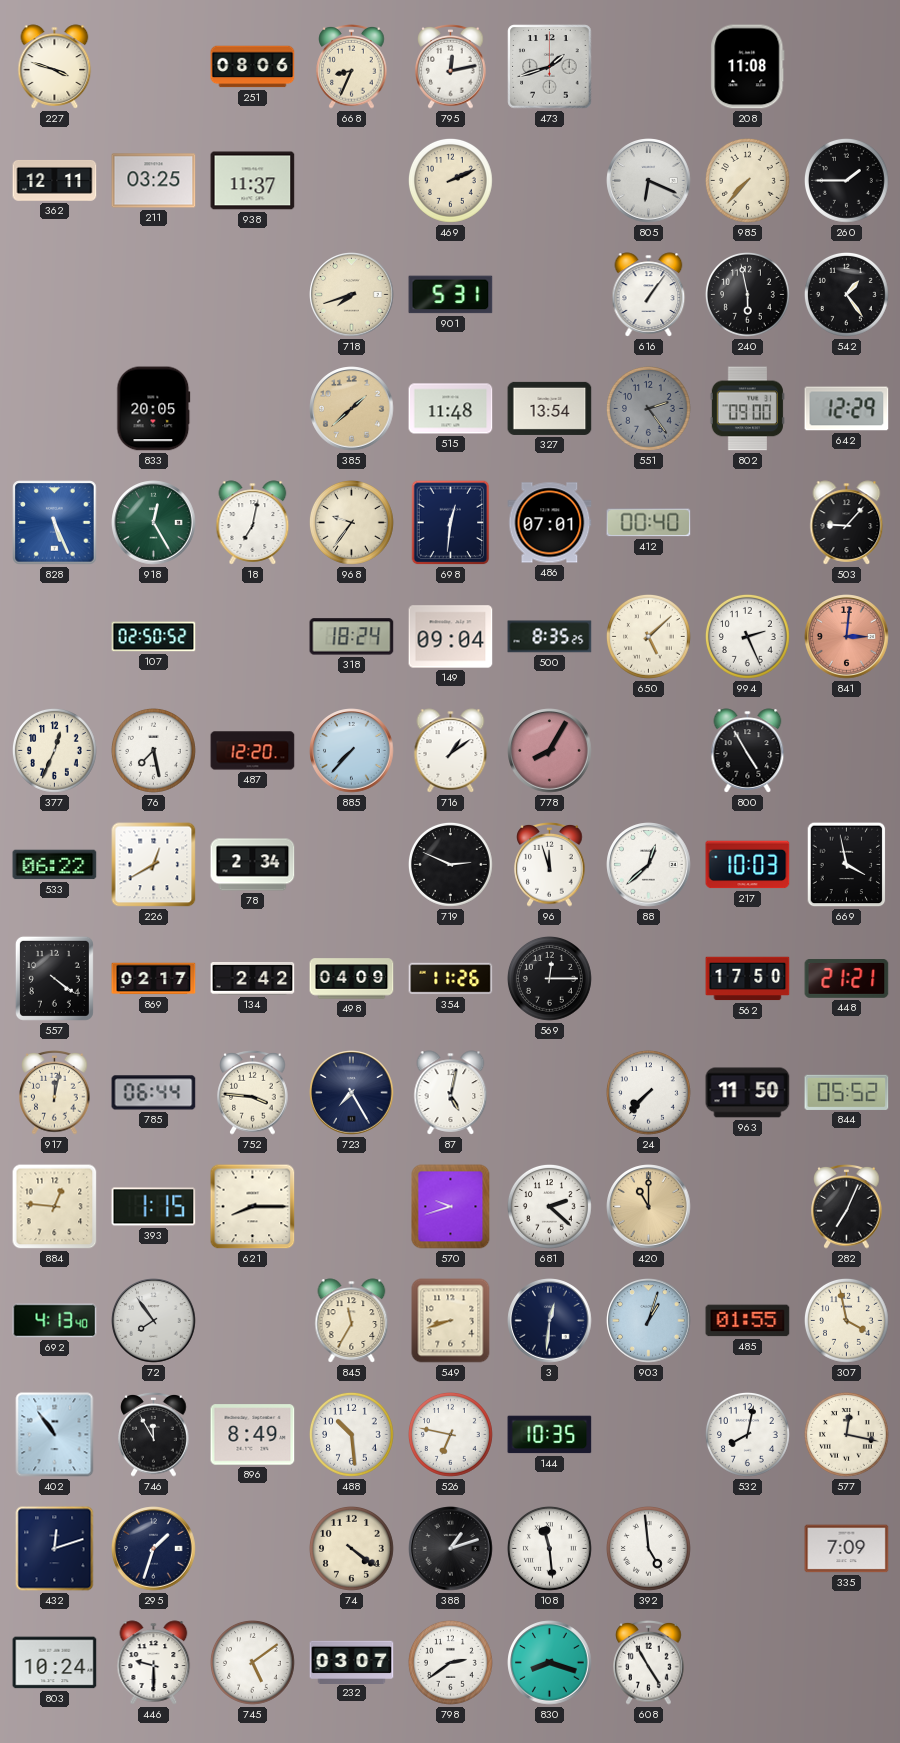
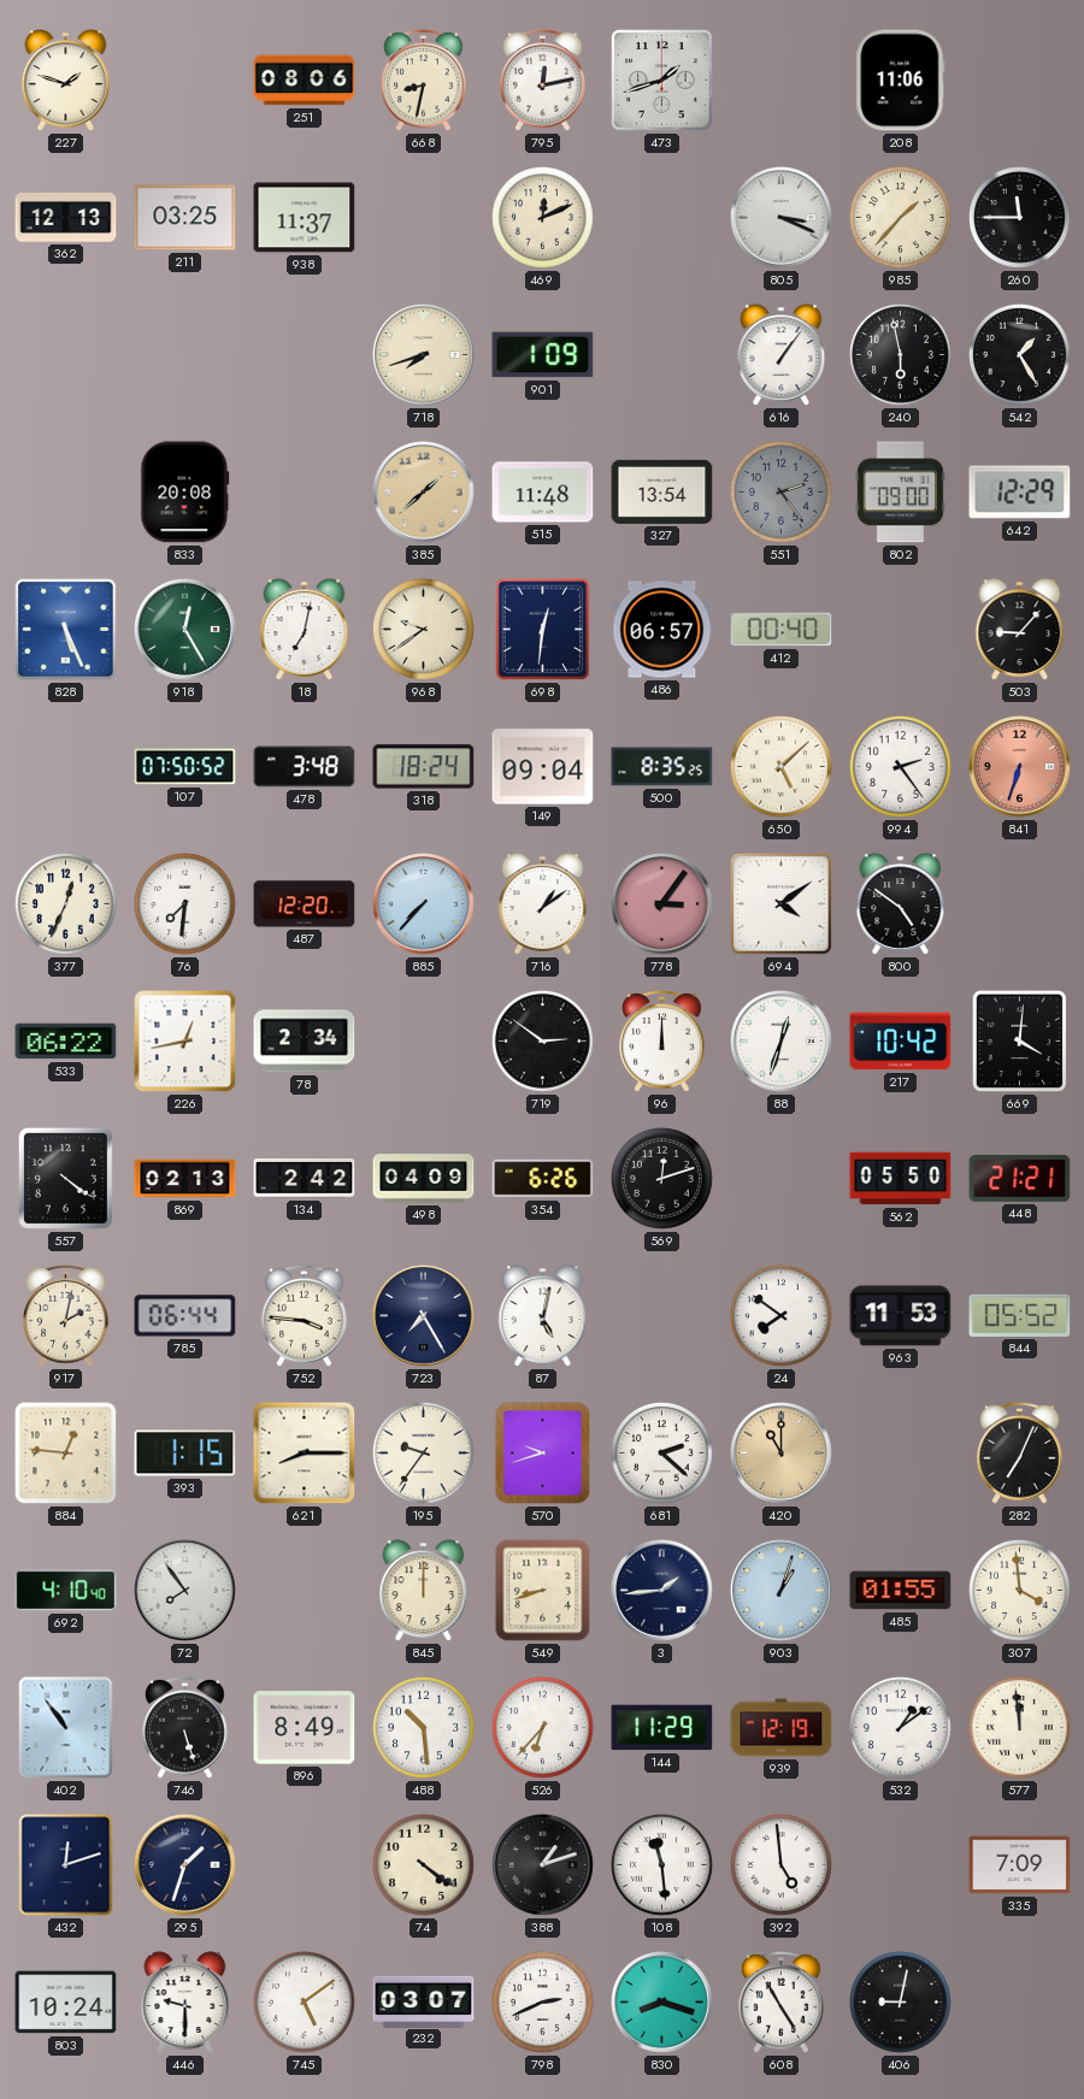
227: 3:48 -> 1:48
668: 8:34 -> 8:32
208: 11:08 -> 11:06
362: 12:11 -> 12:13
469: 2:11 -> 12:11
805: 6:19 -> 3:19
985: 7:37 -> 1:37
260: 1:45 -> 11:45
901: 5:31 -> 1:09
542: 1:24 -> 1:25
833: 20:05 -> 20:08
968: 9:36 -> 9:39
486: 07:01 -> 06:57
107: 02:50 -> 07:50
478: none -> 3:48
994: 2:26 -> 2:24
841: 3:01 -> 6:33
76: 7:28 -> 7:31
778: 8:05 -> 3:06
694: none -> 4:09
800: 4:55 -> 4:51
226: 12:40 -> 12:43
719: 2:49 -> 2:51
96: 11:57 -> 12:00
88: 12:38 -> 12:33
217: 10:03 -> 10:42
669: 3:58 -> 4:01
869: 02:17 -> 02:13
354: 11:26 -> 6:26
569: 12:15 -> 12:12
562: 17:50 -> 05:50
917: 12:02 -> 2:02
24: 7:37 -> 7:51
963: 11:50 -> 11:53
195: none -> 9:36
692: 4:13 -> 4:10
845: 11:35 -> 12:00
3: 12:31 -> 1:44
307: 3:58 -> 3:59
746: 11:55 -> 5:27
526: 6:47 -> 6:37
144: 10:35 -> 11:29
939: none -> 12:19
532: 8:02 -> 1:09
577: 12:17 -> 11:59
798: 2:39 -> 2:41
406: none -> 9:02
